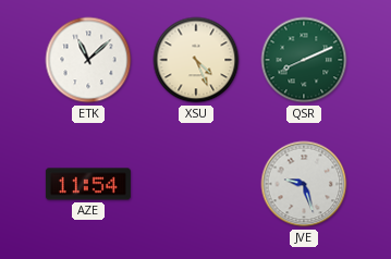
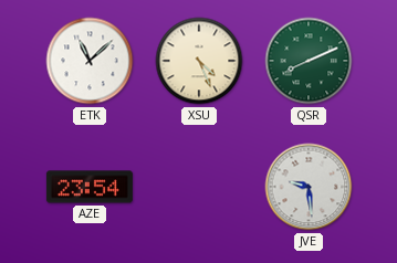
AZE: 11:54 -> 23:54
JVE: 9:27 -> 9:29
